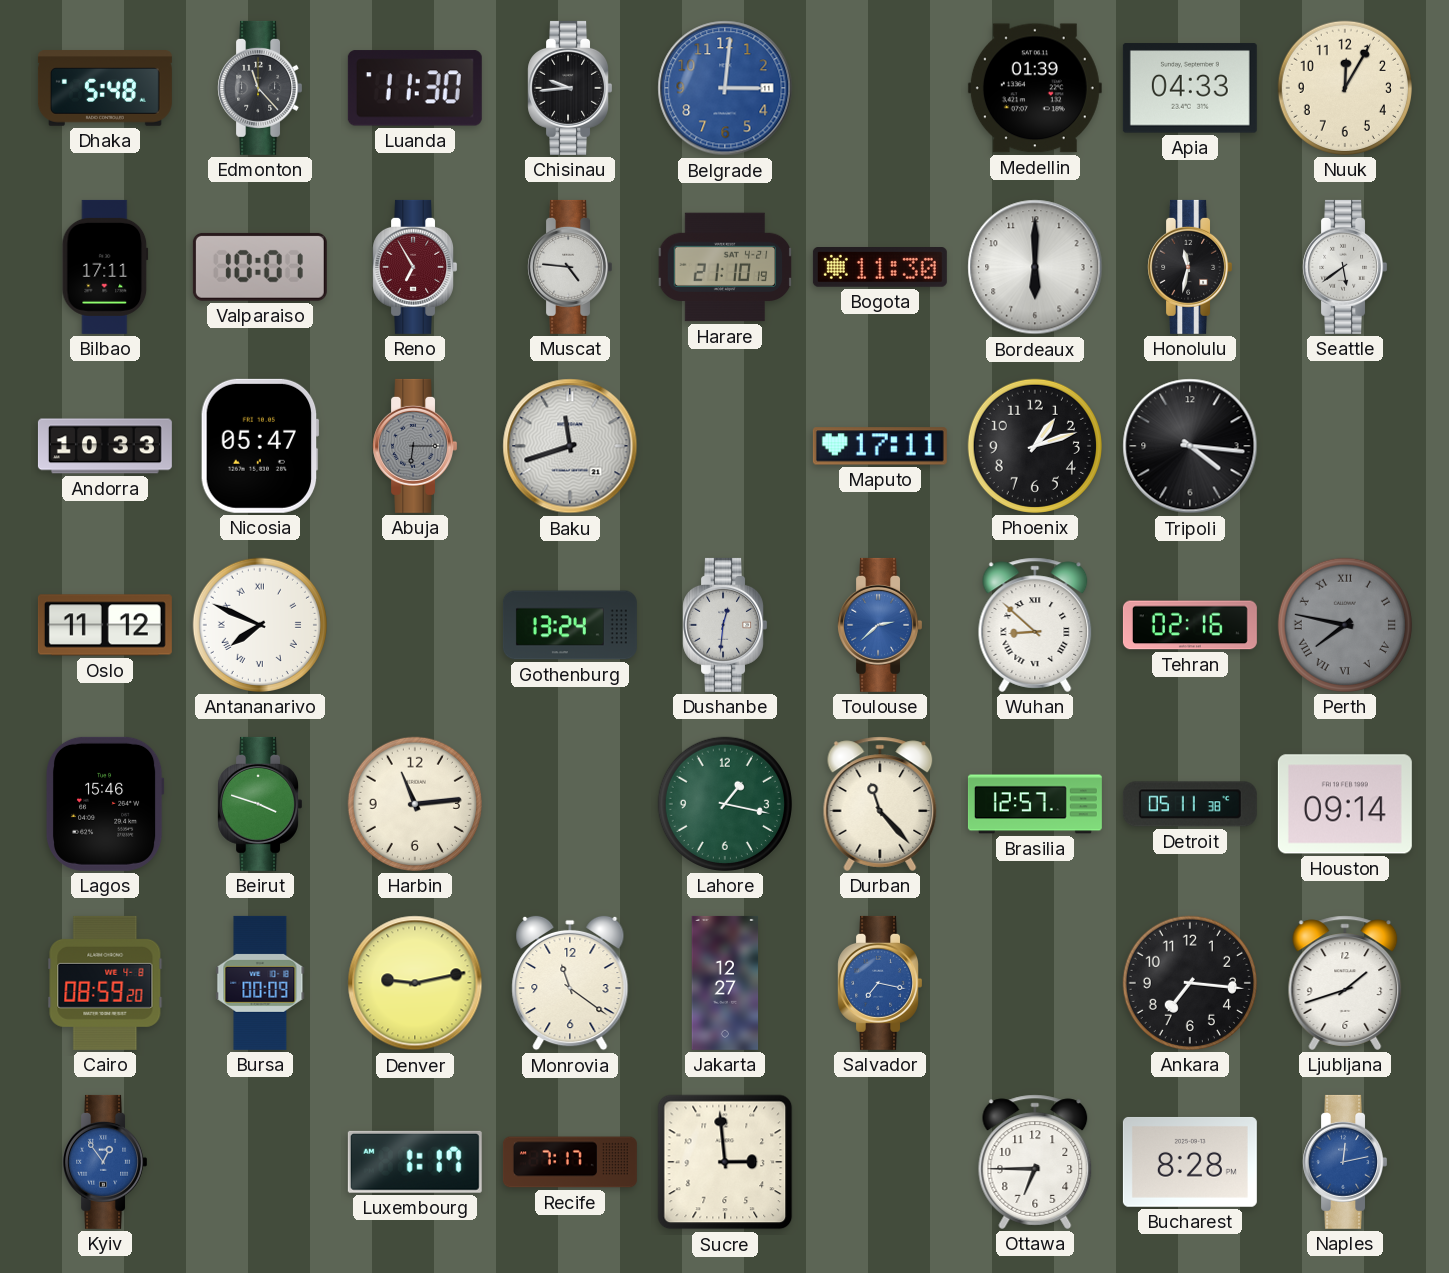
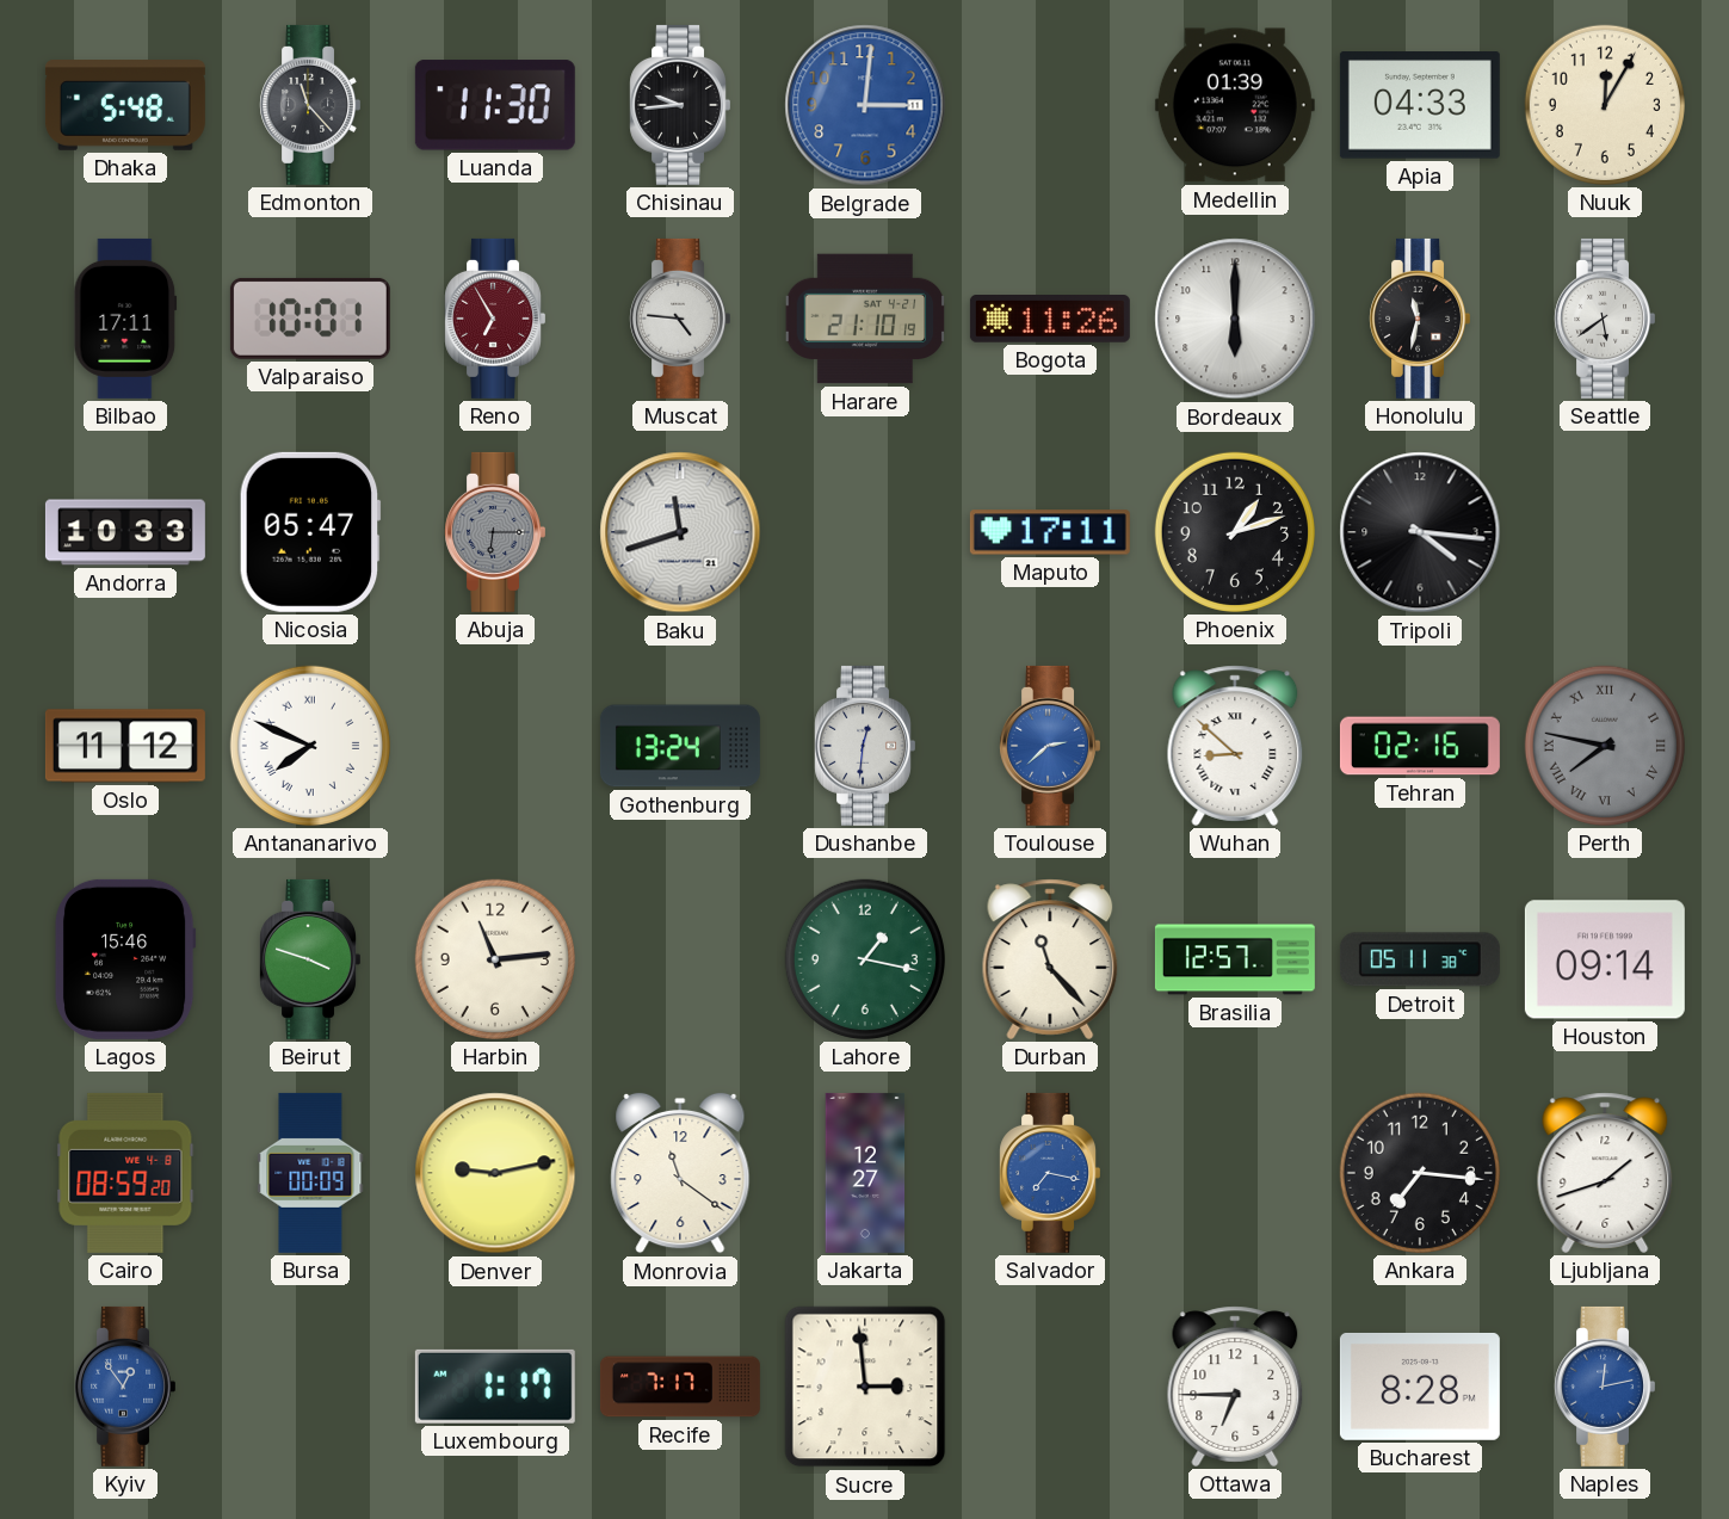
Bogota: 11:30 -> 11:26
